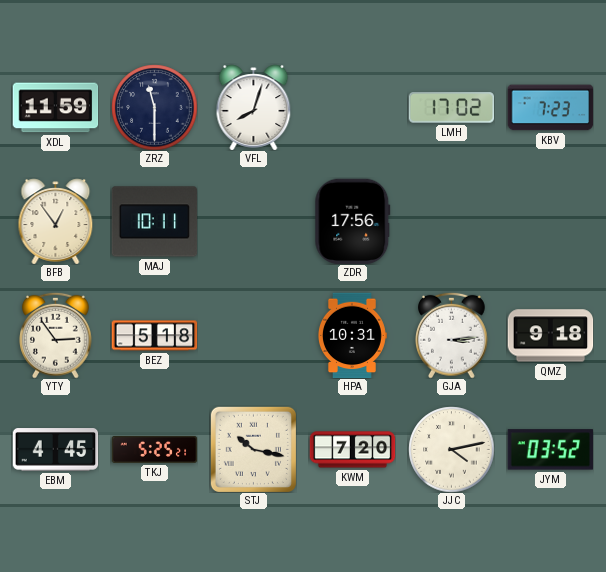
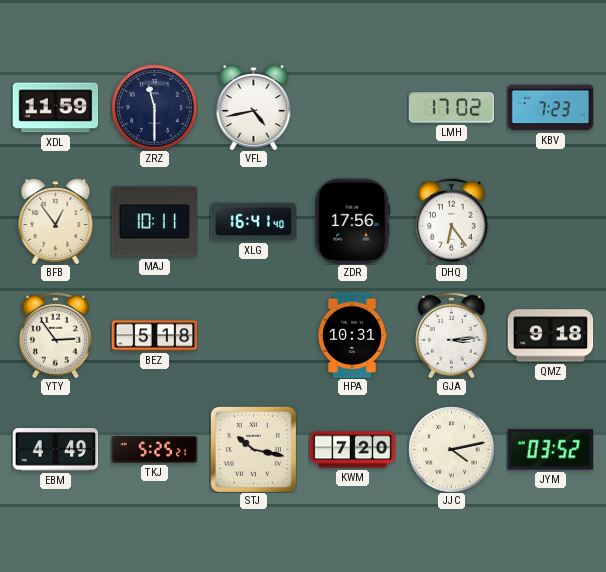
VFL: 8:03 -> 4:43
XLG: none -> 16:41
DHQ: none -> 6:24
EBM: 4:45 -> 4:49
